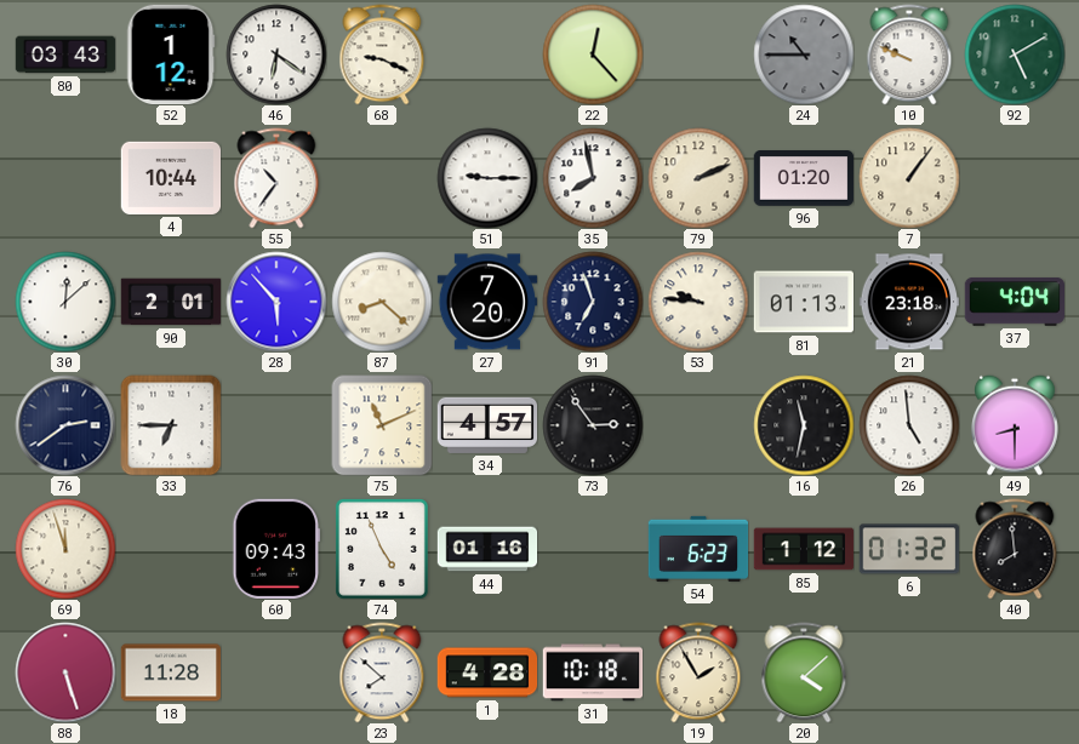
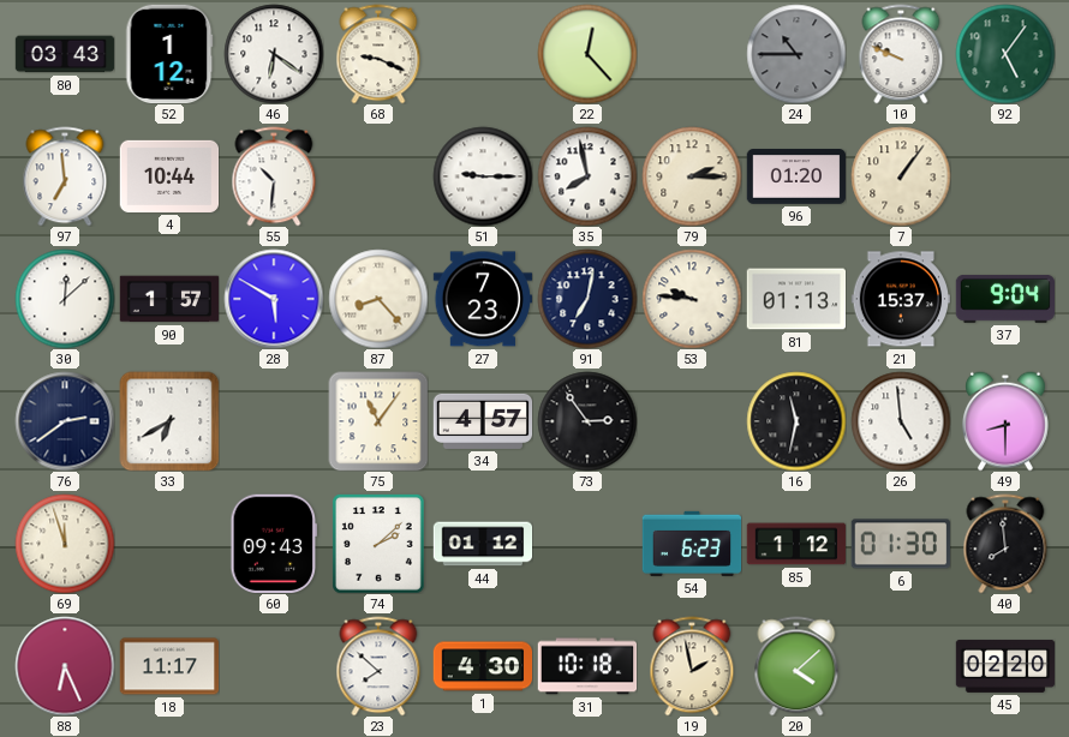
92: 5:10 -> 5:06
97: none -> 6:59
55: 10:36 -> 10:31
79: 2:11 -> 2:15
90: 2:01 -> 1:57
28: 5:53 -> 5:50
87: 8:22 -> 8:23
27: 7:20 -> 7:23
91: 6:57 -> 7:02
21: 23:18 -> 15:37
37: 4:04 -> 9:04
33: 6:45 -> 6:40
75: 11:11 -> 11:06
74: 4:56 -> 2:08
44: 01:16 -> 01:12
6: 01:32 -> 01:30
88: 5:27 -> 6:26
18: 11:28 -> 11:17
1: 4:28 -> 4:30
19: 1:55 -> 1:58
45: none -> 02:20
